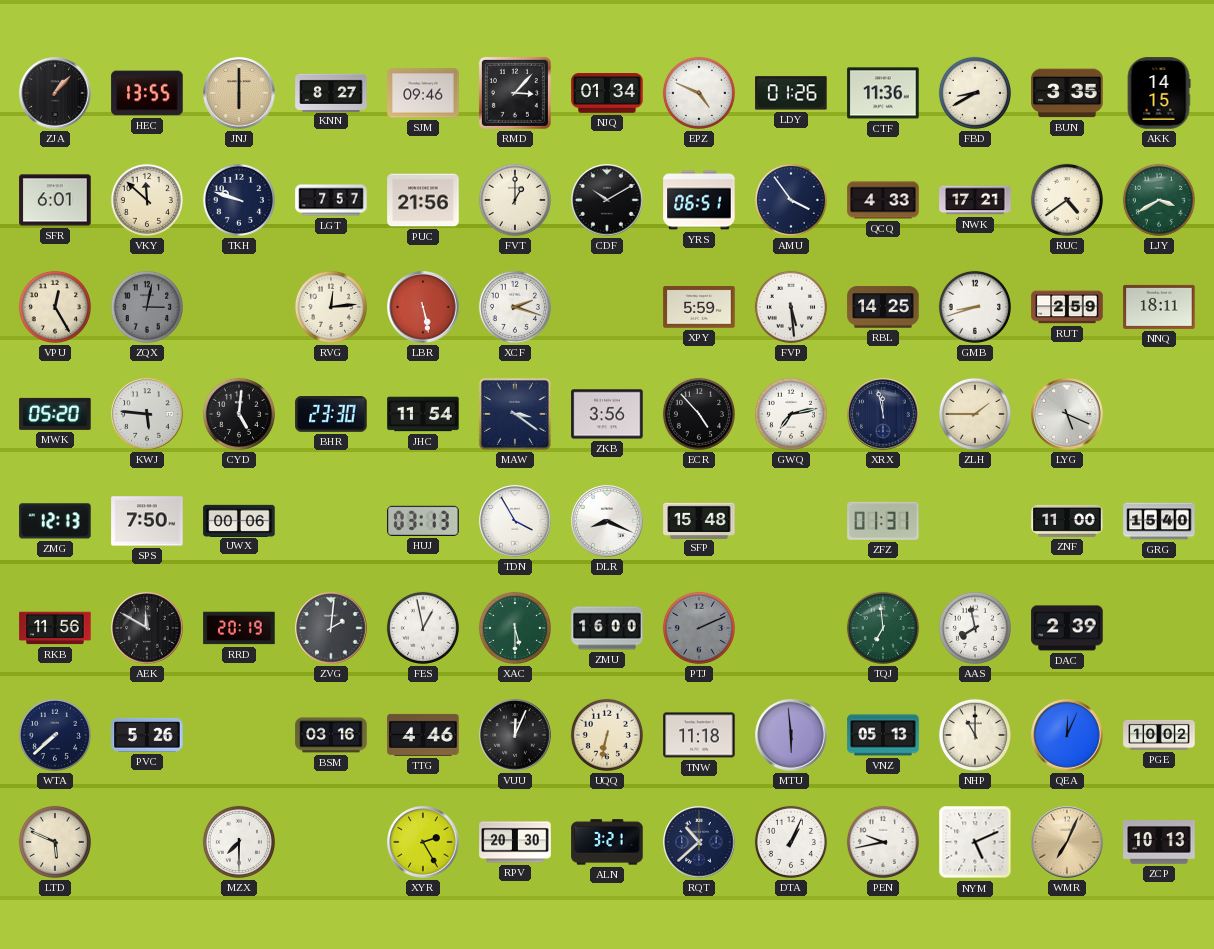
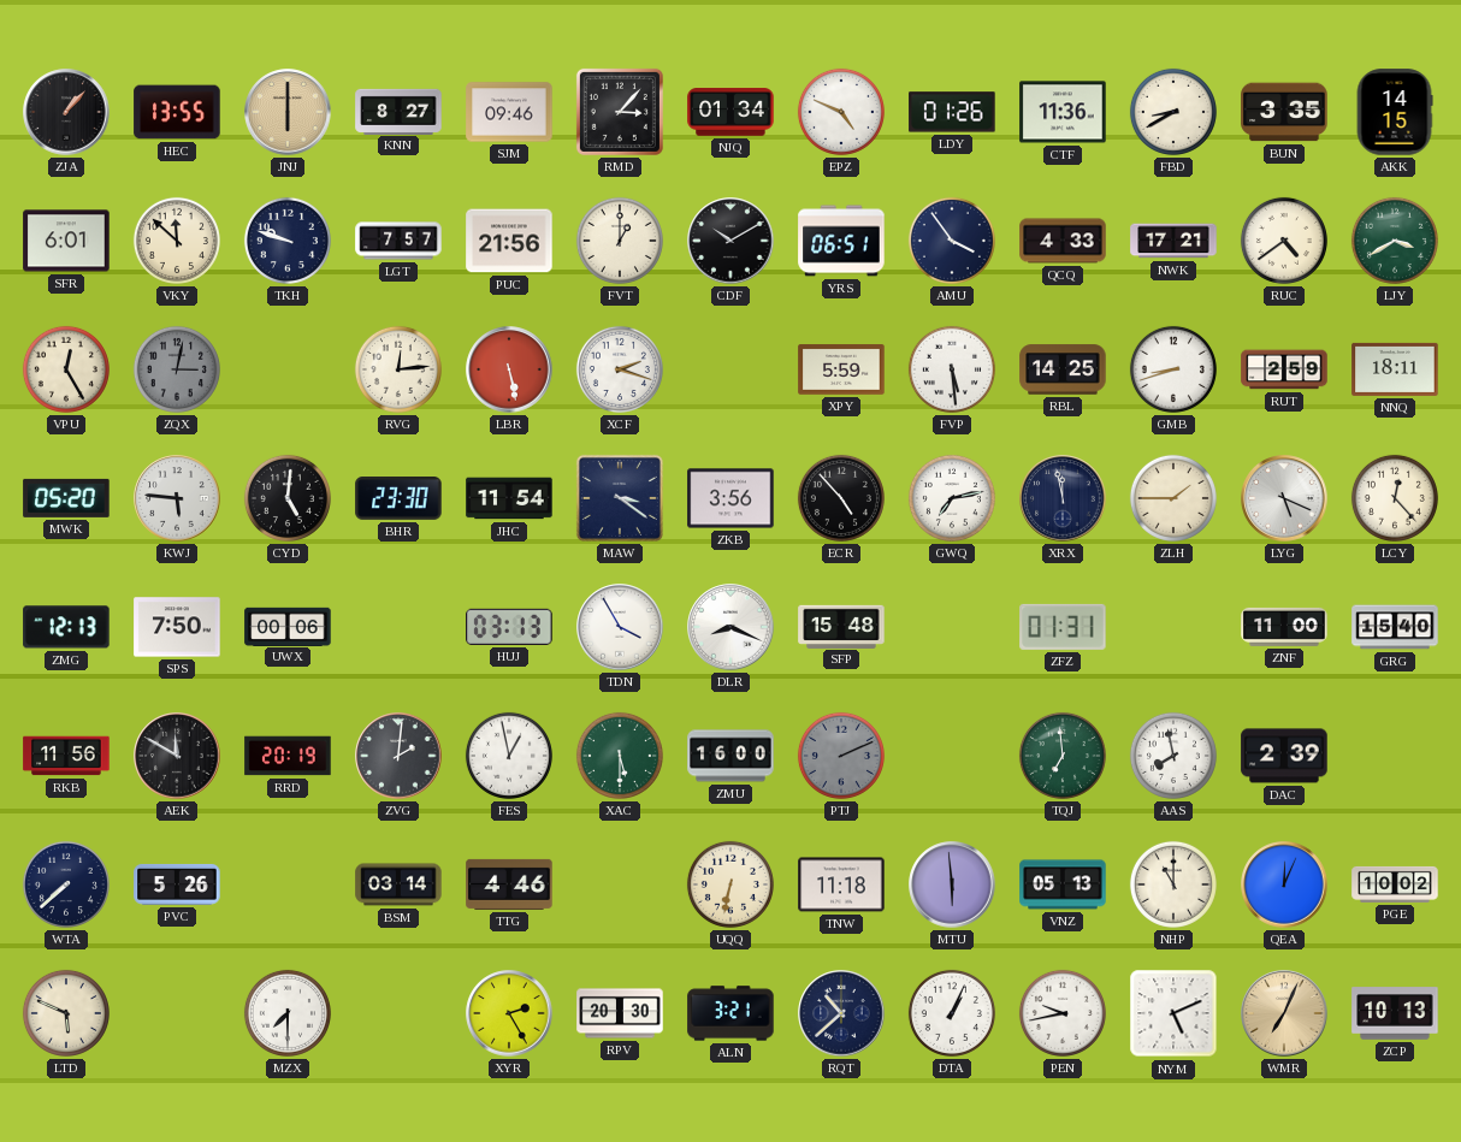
LCY: none -> 12:23
BSM: 03:16 -> 03:14
VUU: 12:04 -> none
